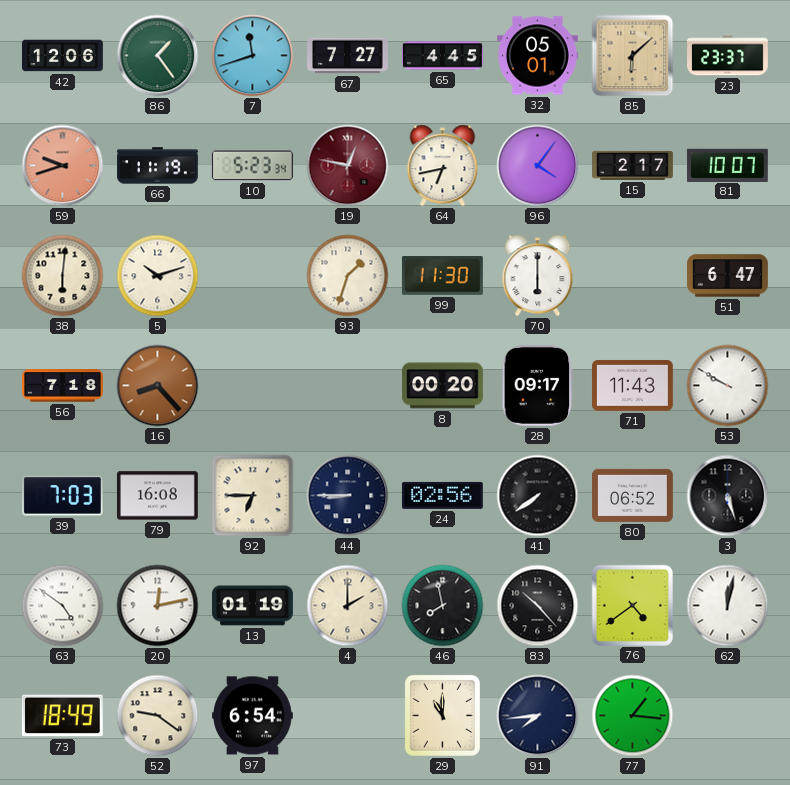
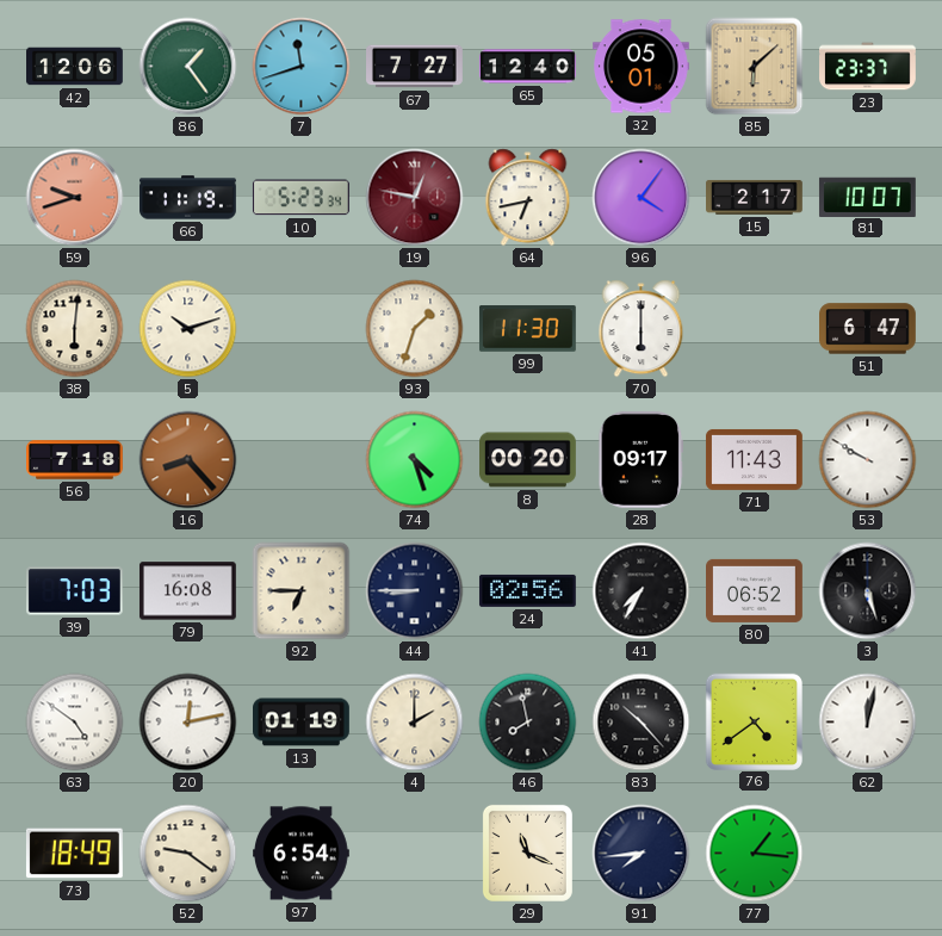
65: 4:45 -> 12:40
74: none -> 4:27
41: 7:39 -> 7:35
29: 11:00 -> 11:19
